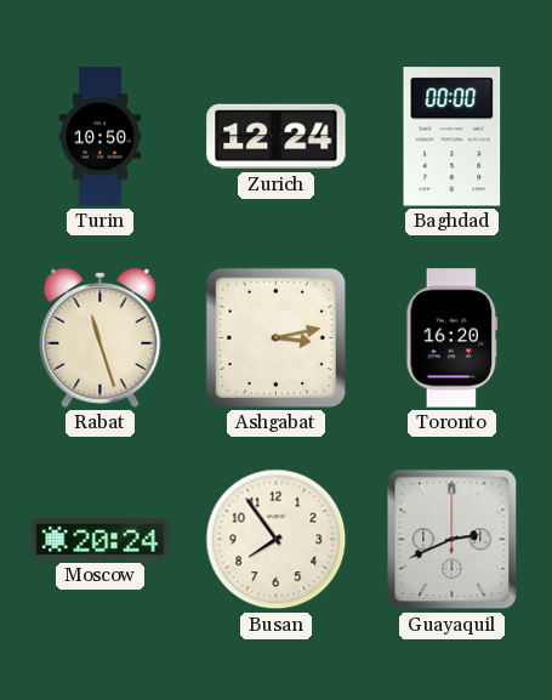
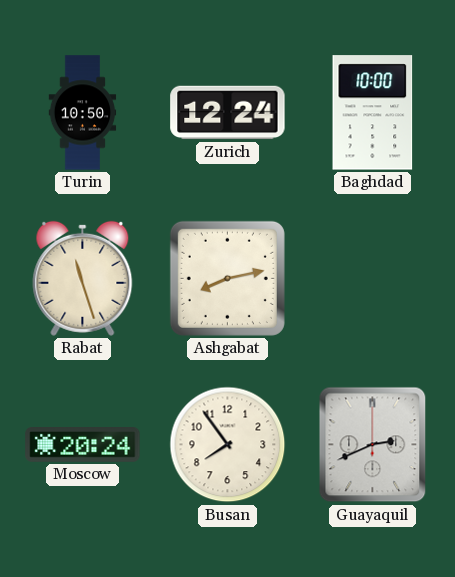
Baghdad: 00:00 -> 10:00
Ashgabat: 3:13 -> 8:13
Toronto: 16:20 -> none
